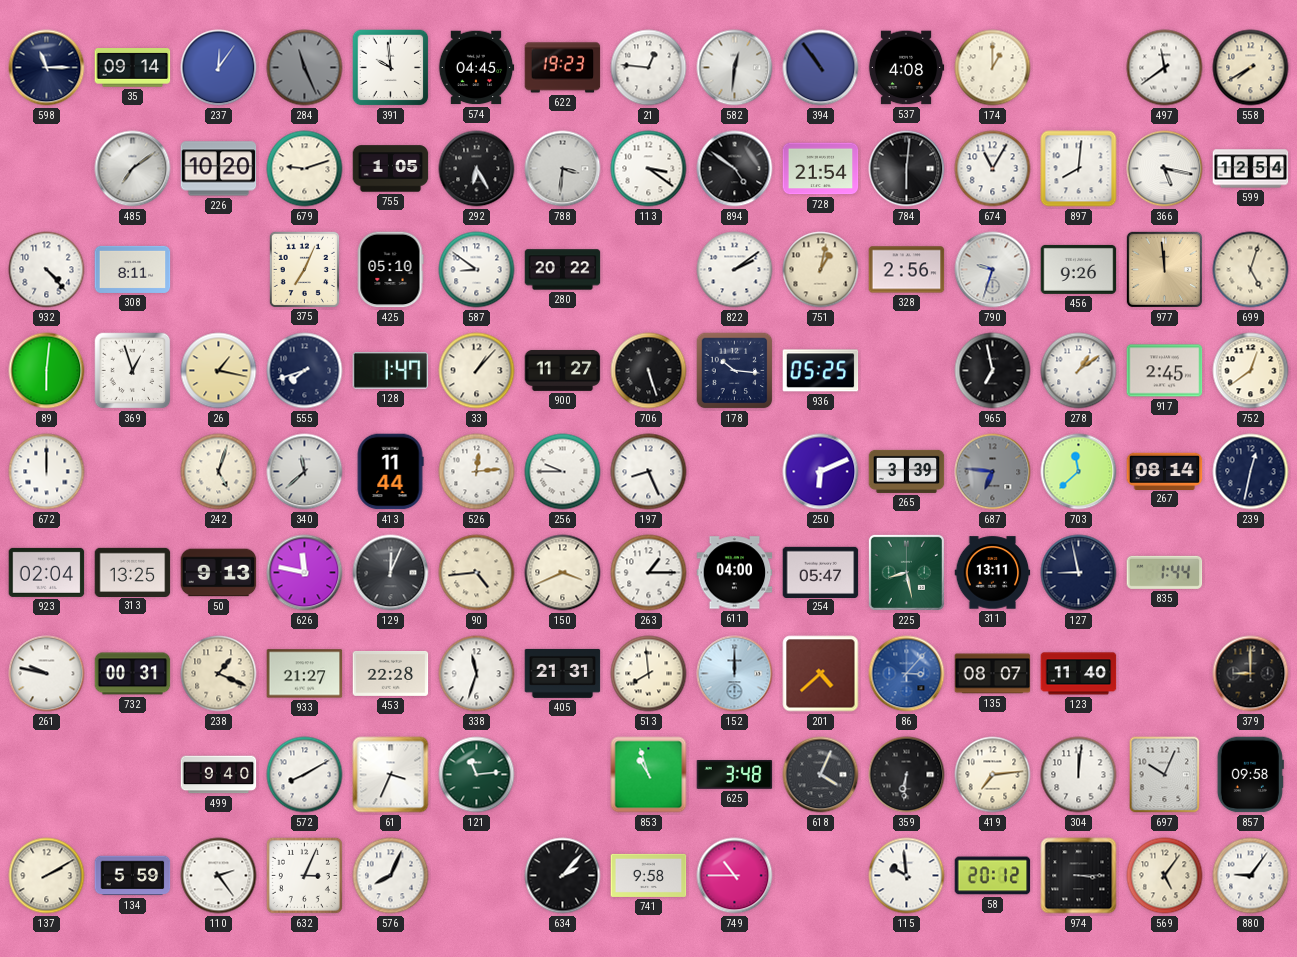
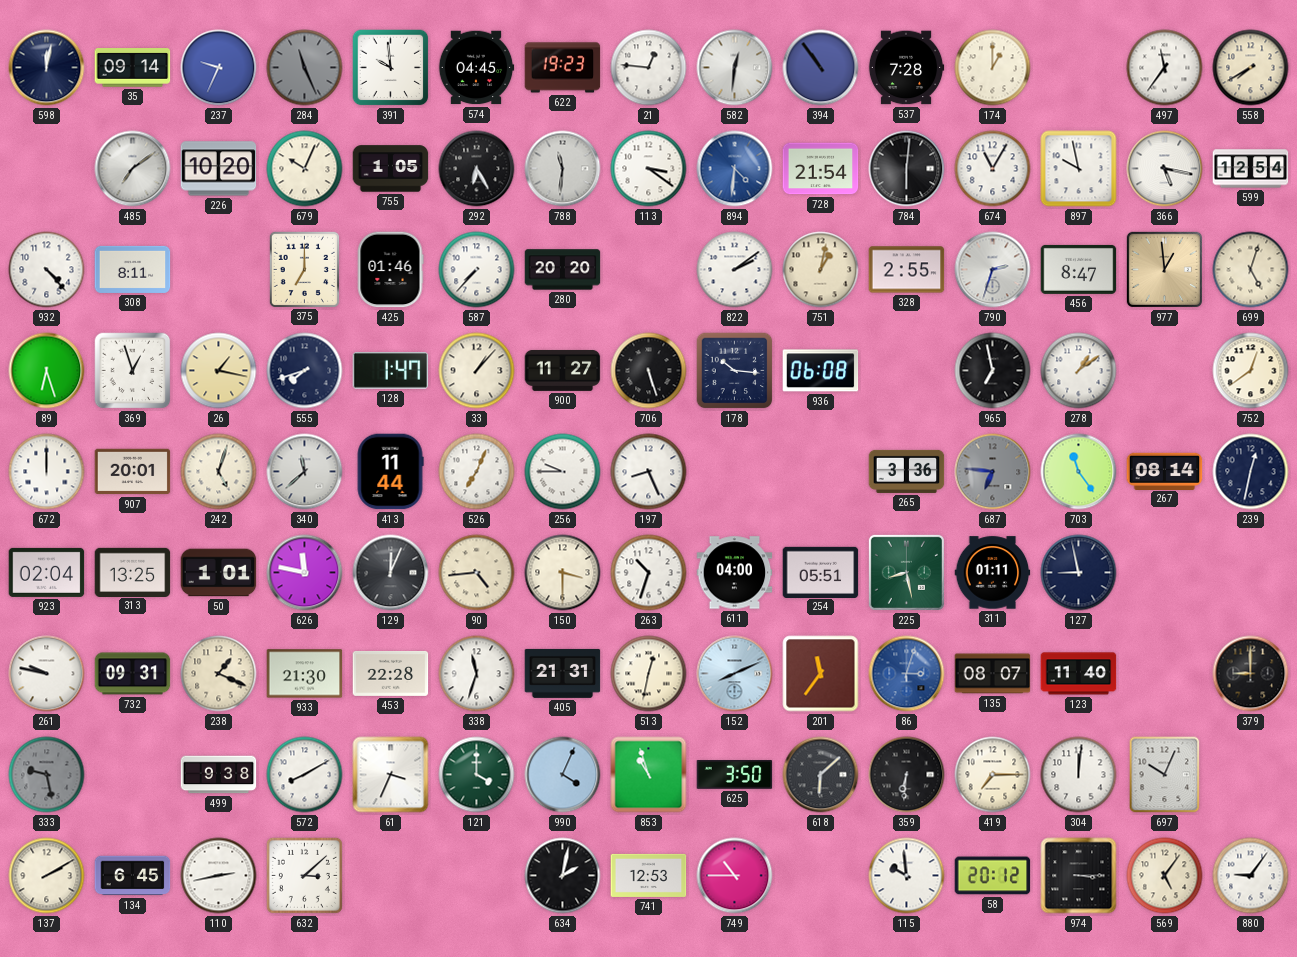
598: 11:15 -> 12:02
237: 12:06 -> 9:34
537: 4:08 -> 7:28
497: 11:39 -> 11:36
679: 9:12 -> 10:04
788: 3:31 -> 11:31
894: 4:51 -> 4:31
894 dial: black -> blue
897: 8:01 -> 9:58
375: 7:04 -> 7:00
425: 05:10 -> 01:46
587: 8:51 -> 7:37
280: 20:22 -> 20:20
328: 2:56 -> 2:55
790: 9:33 -> 2:33
456: 9:26 -> 8:47
977: 11:59 -> 12:59
89: 6:01 -> 6:27
936: 05:25 -> 06:08
917: 2:45 -> none
907: none -> 20:01
526: 12:14 -> 7:04
250: 6:11 -> none
265: 3:39 -> 3:36
703: 11:38 -> 11:24
50: 9:13 -> 1:01
150: 3:41 -> 3:30
263: 1:15 -> 10:33
254: 05:47 -> 05:51
311: 13:11 -> 01:11
835: 1:44 -> none
732: 00:31 -> 09:31
933: 21:27 -> 21:30
513: 7:59 -> 12:32
152: 12:00 -> 8:11
201: 4:38 -> 11:36
86: 3:07 -> 3:03
333: none -> 9:28
499: 9:40 -> 9:38
121: 11:14 -> 4:00
990: none -> 4:04
625: 3:48 -> 3:50
618: 4:04 -> 6:08
419: 7:14 -> 7:15
857: 09:58 -> none
134: 5:59 -> 6:45
110: 2:24 -> 2:43
632: 3:04 -> 3:08
576: 8:04 -> none
634: 2:07 -> 2:02
741: 9:58 -> 12:53
